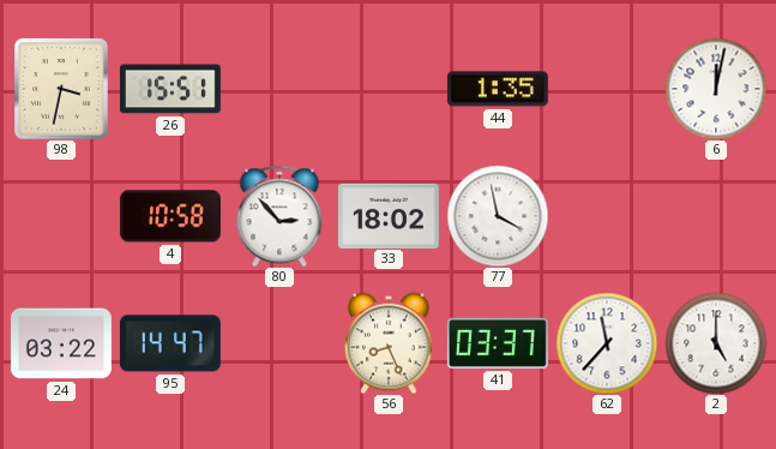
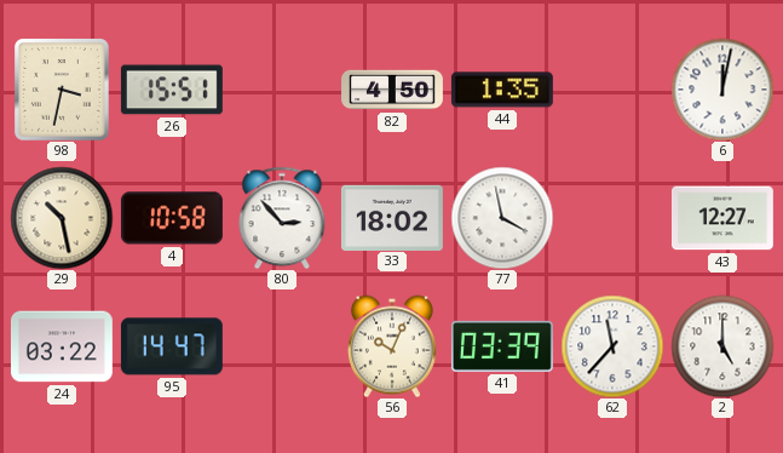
82: none -> 4:50
29: none -> 10:28
43: none -> 12:27
56: 8:26 -> 10:04
41: 03:37 -> 03:39
